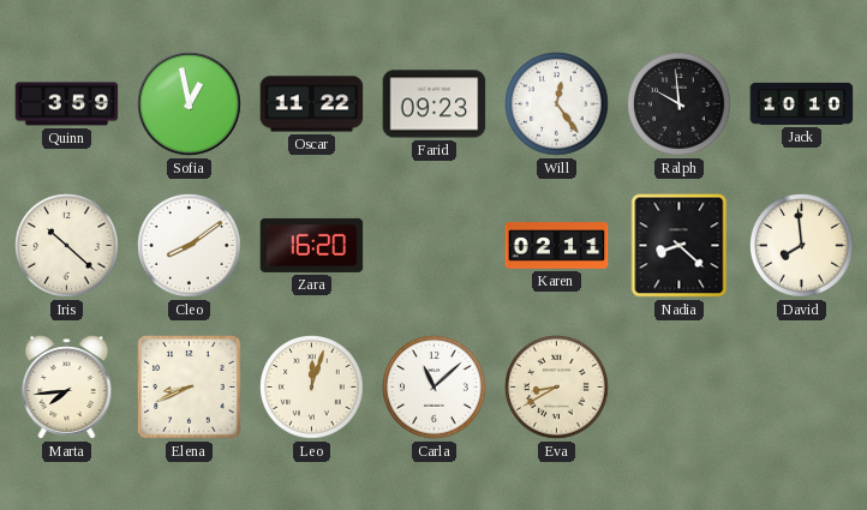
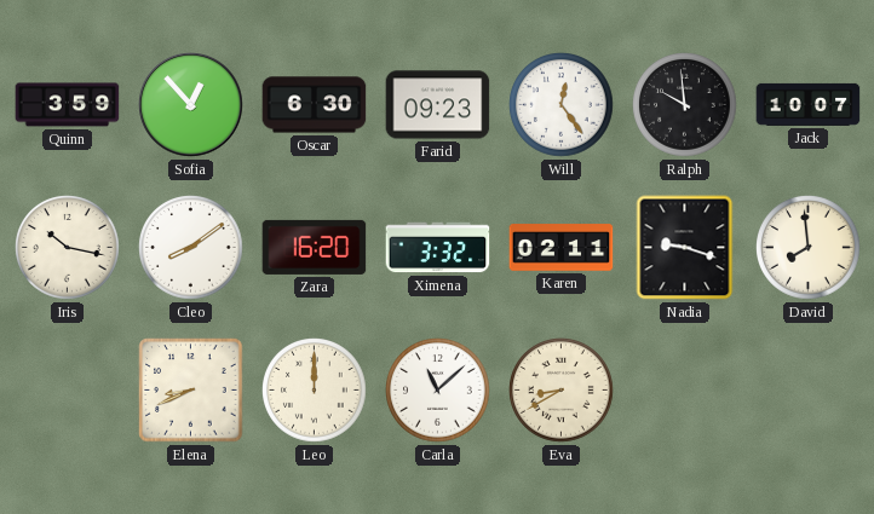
Sofia: 12:58 -> 12:53
Oscar: 11:22 -> 6:30
Jack: 10:10 -> 10:07
Iris: 10:22 -> 10:17
Ximena: none -> 3:32
Nadia: 8:22 -> 9:18
Marta: 7:44 -> none
Leo: 12:03 -> 12:00
